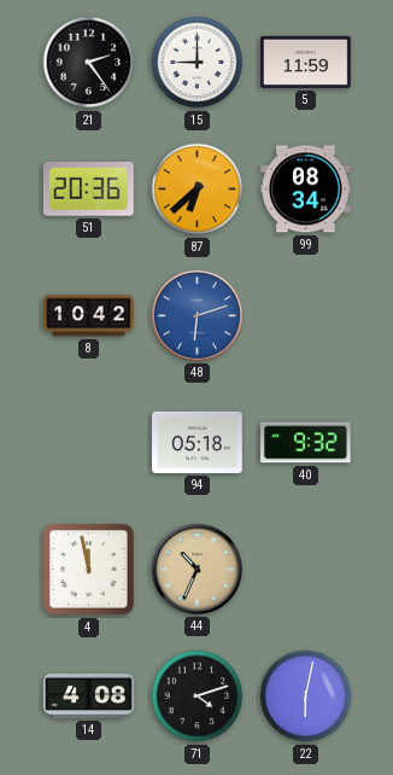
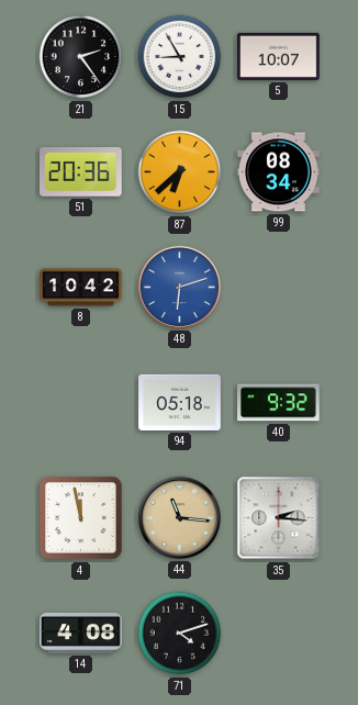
15: 9:00 -> 8:55
5: 11:59 -> 10:07
44: 10:34 -> 11:16
35: none -> 2:16
22: 6:02 -> none
